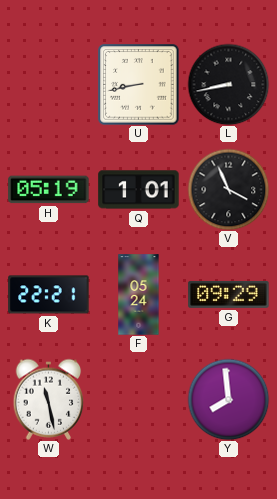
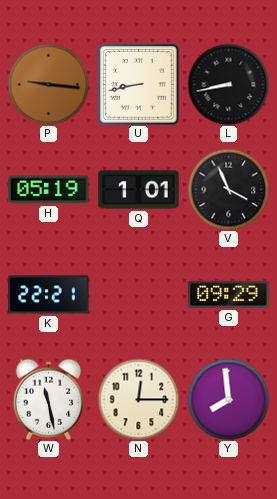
P: none -> 9:16
F: 05:24 -> none
N: none -> 12:15
